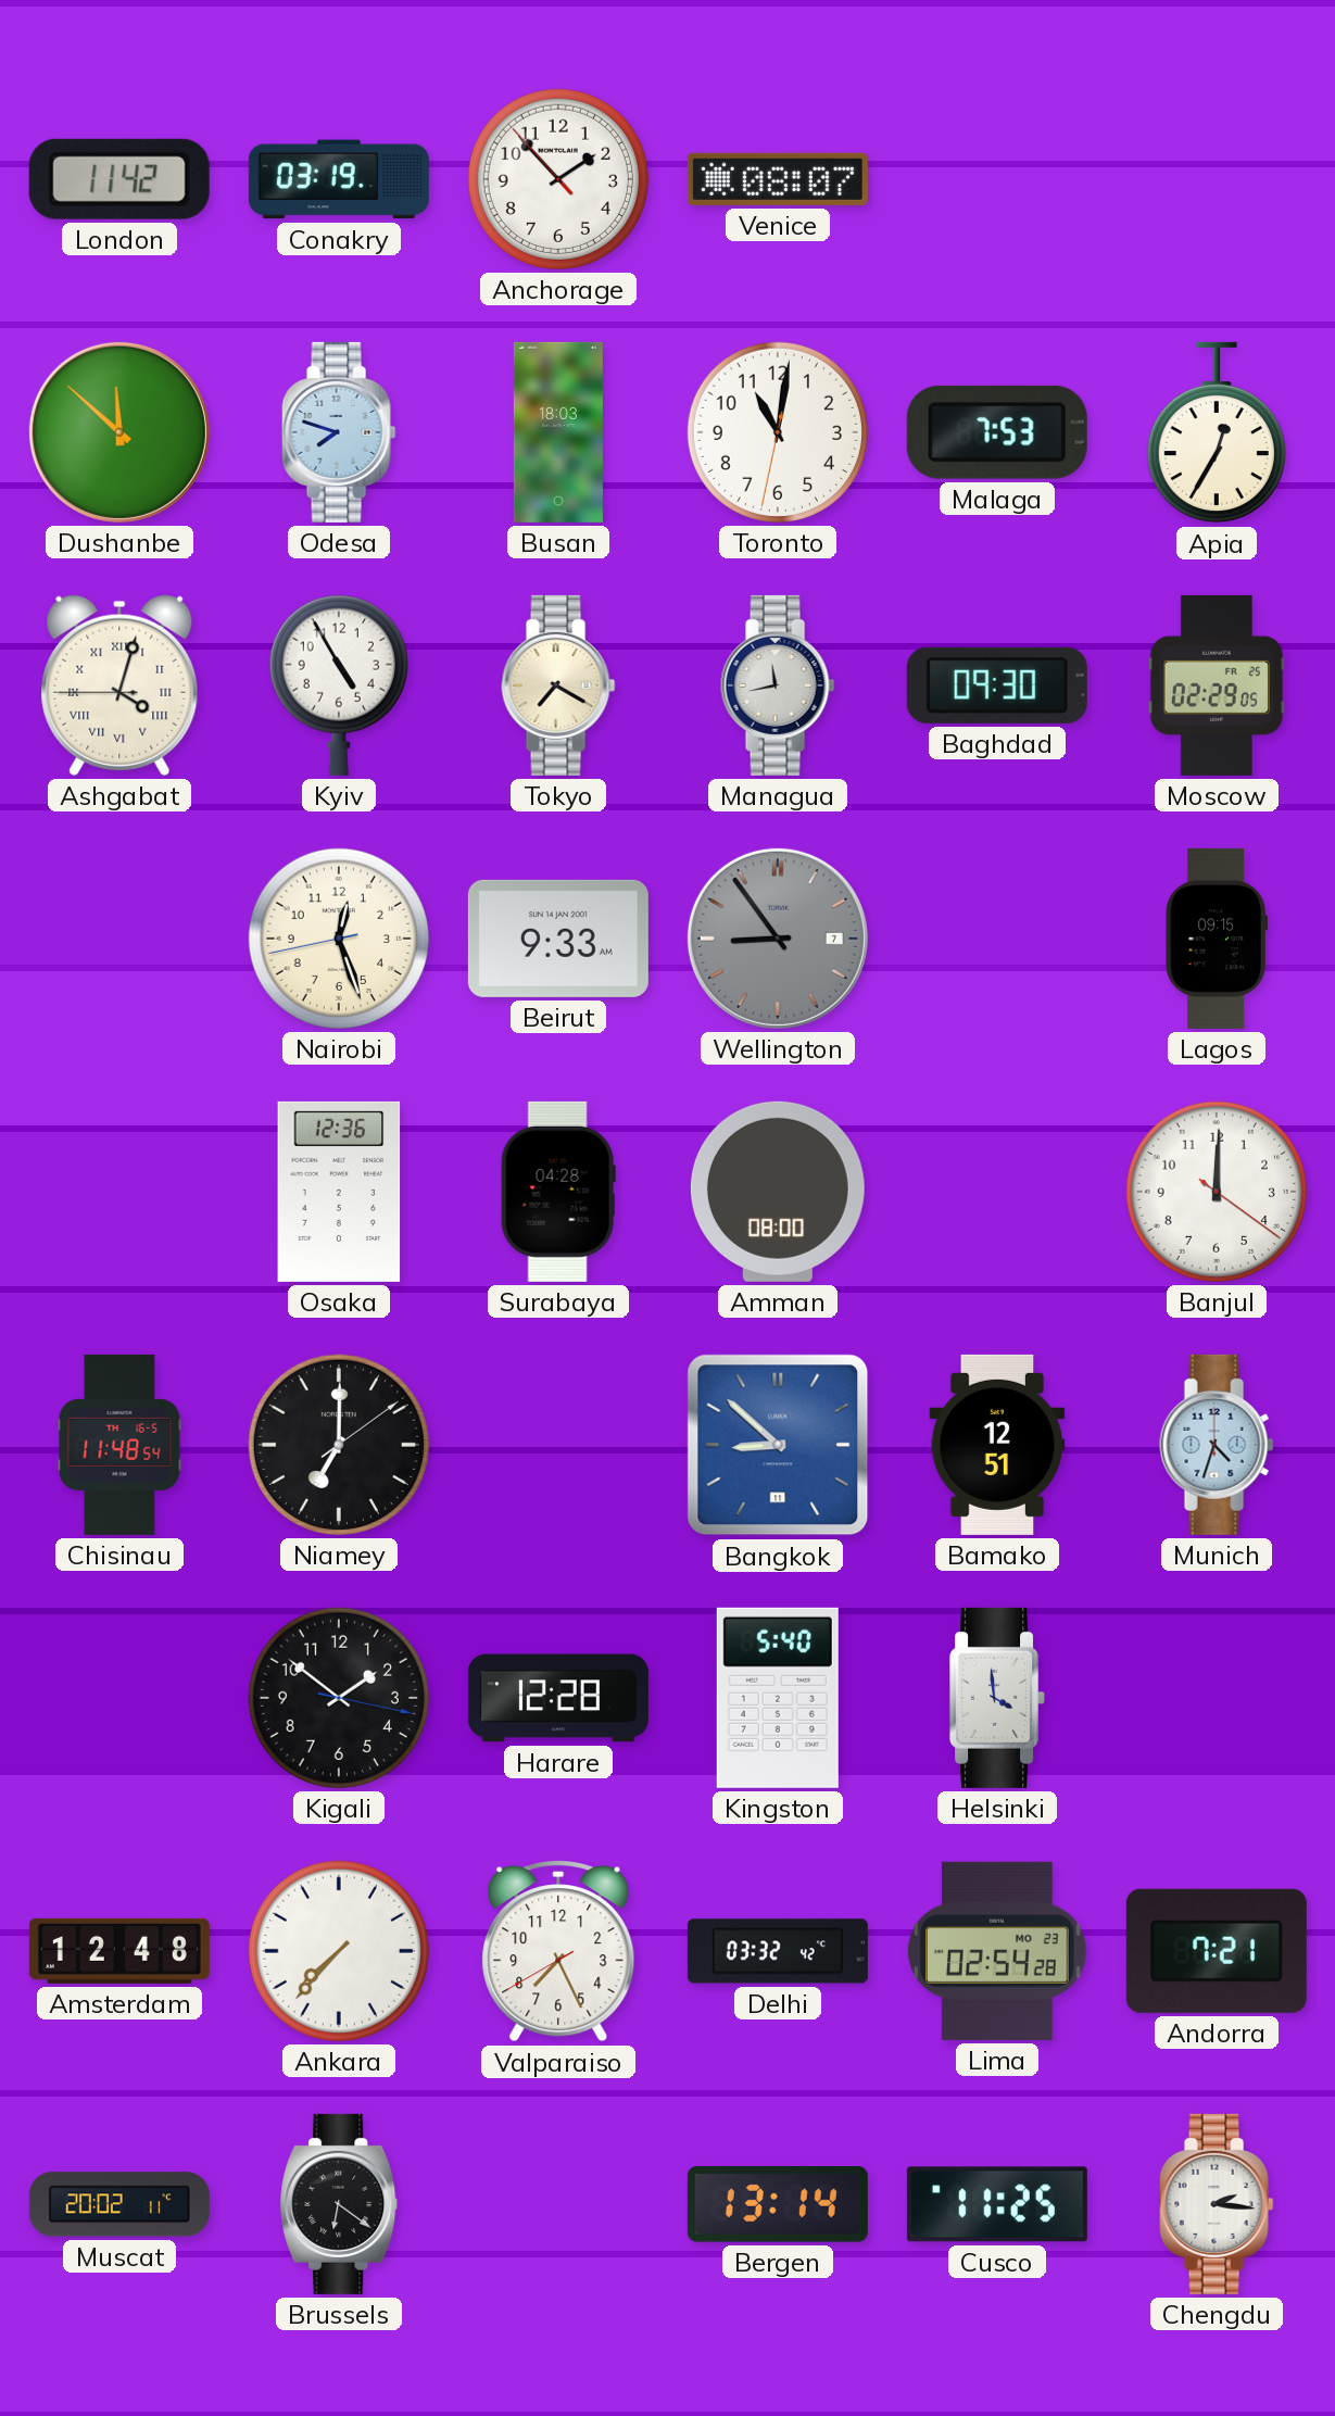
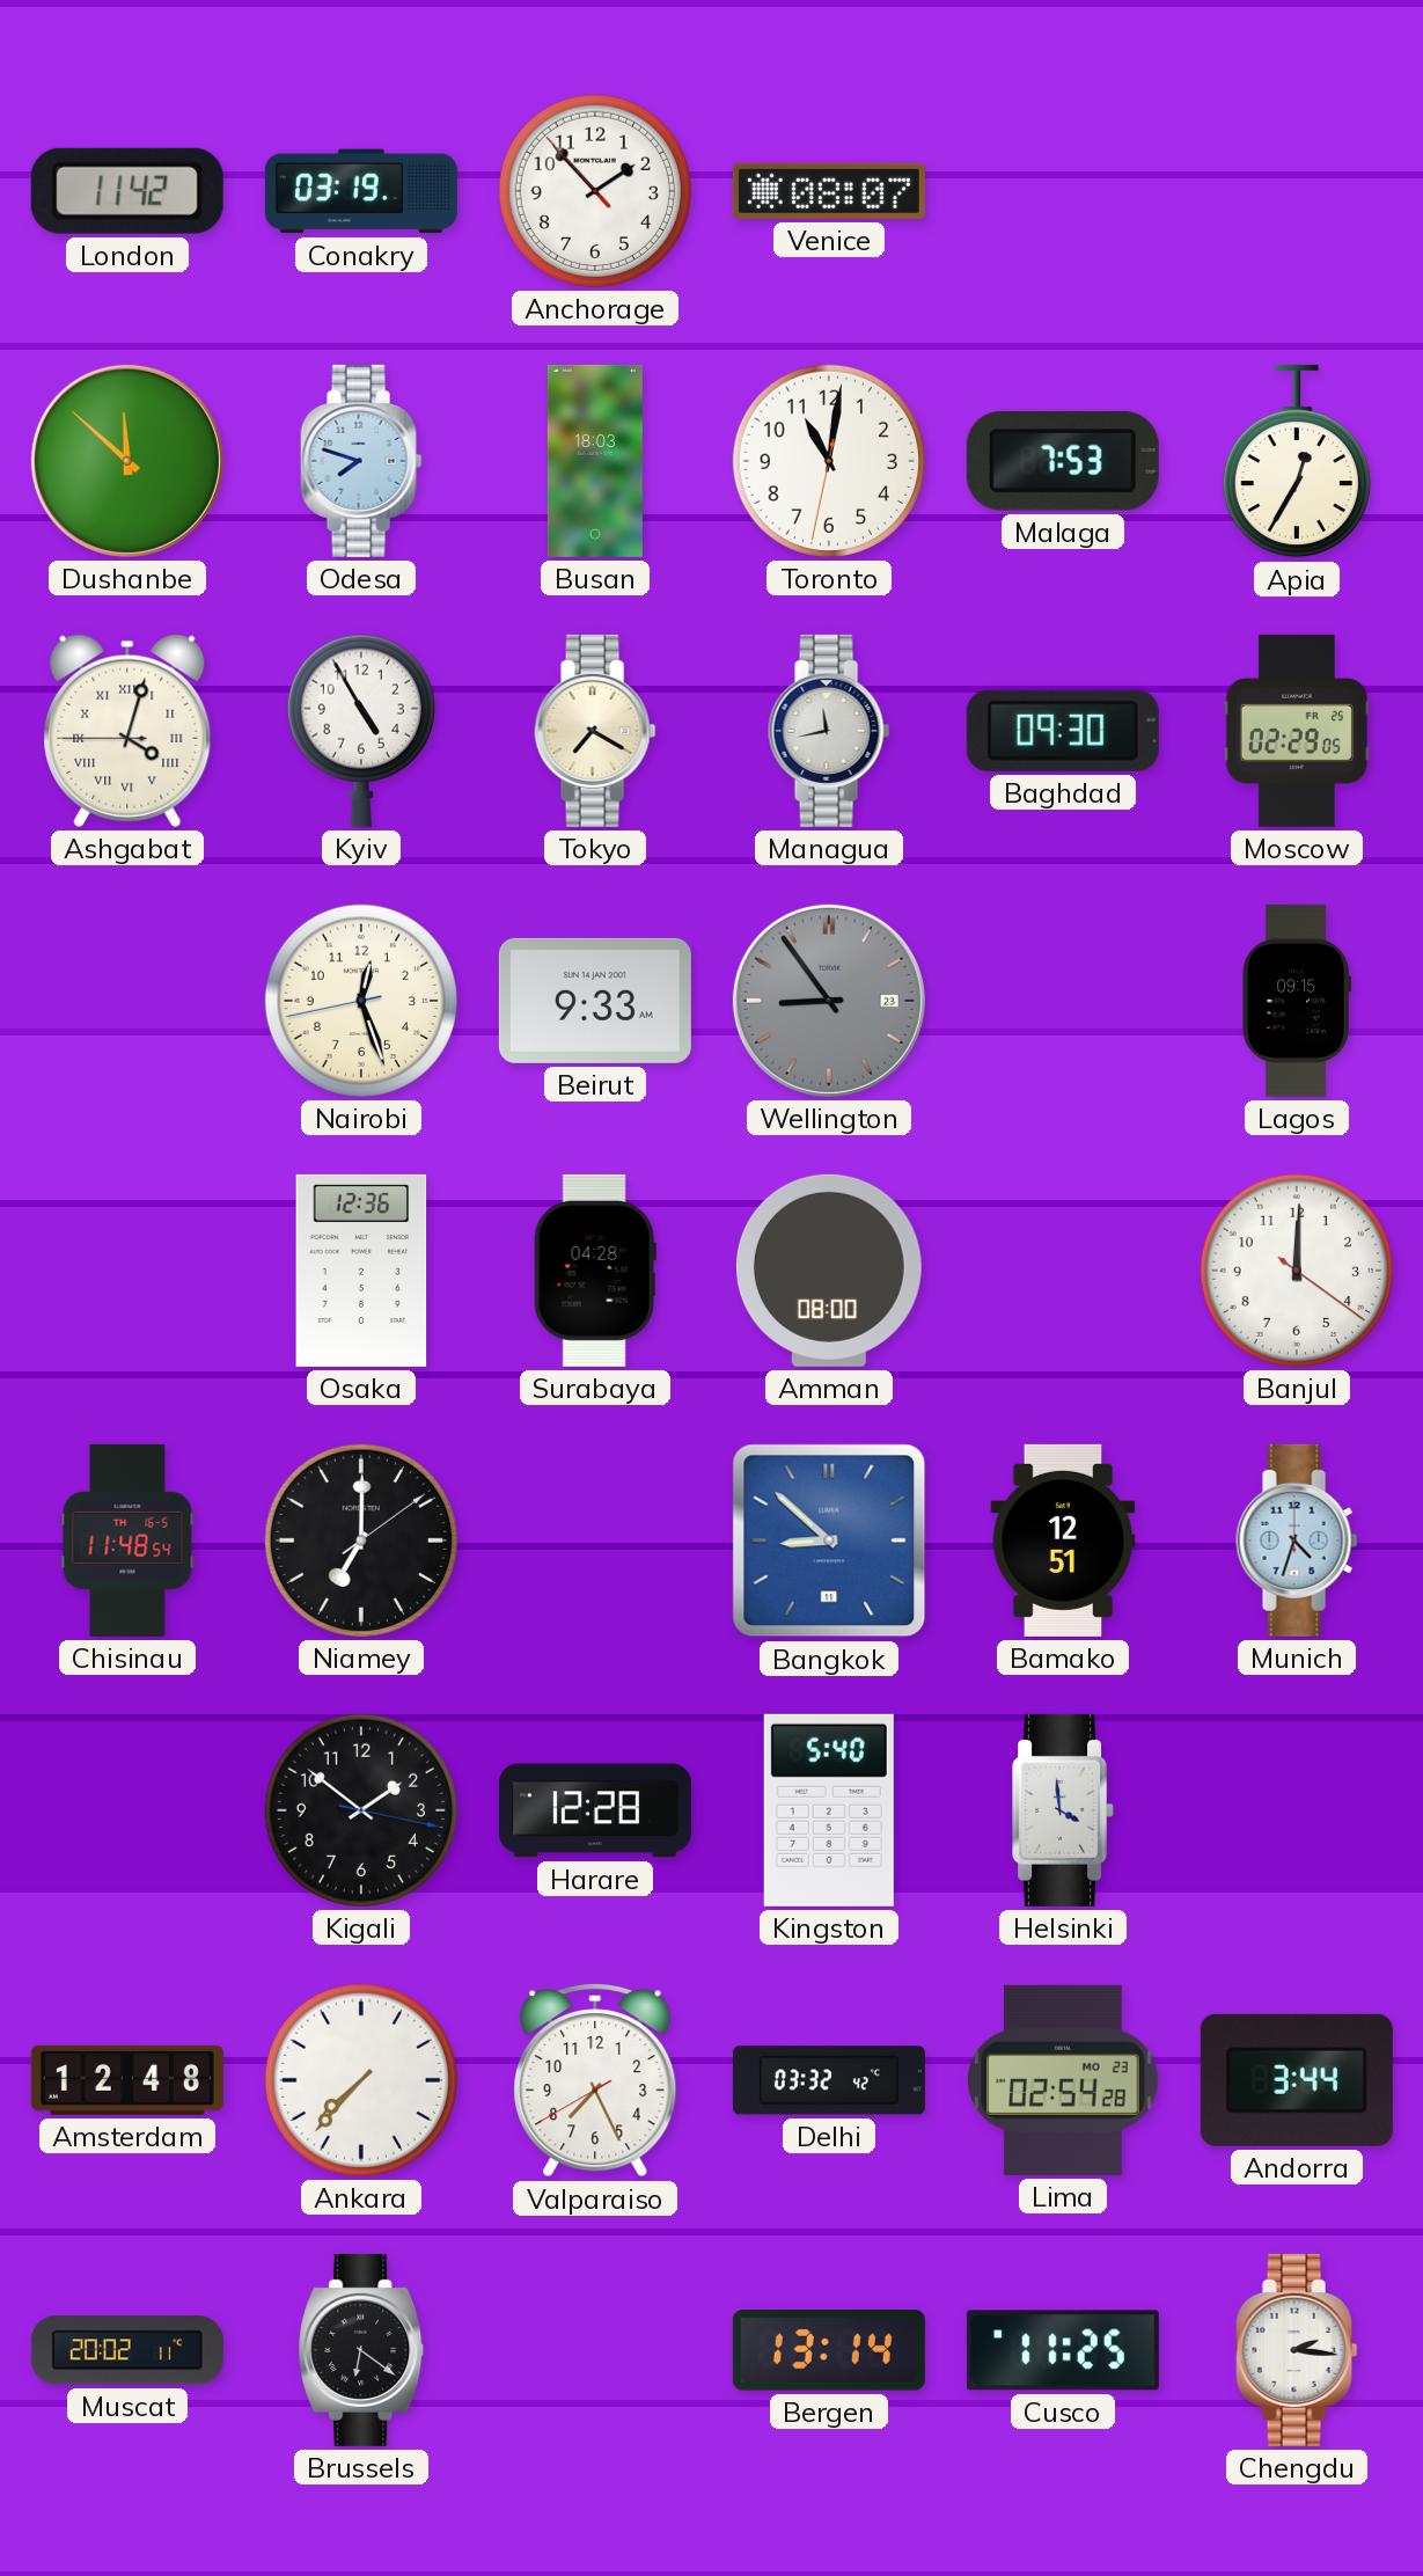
Wellington date: 7 -> 23
Andorra: 7:21 -> 3:44
